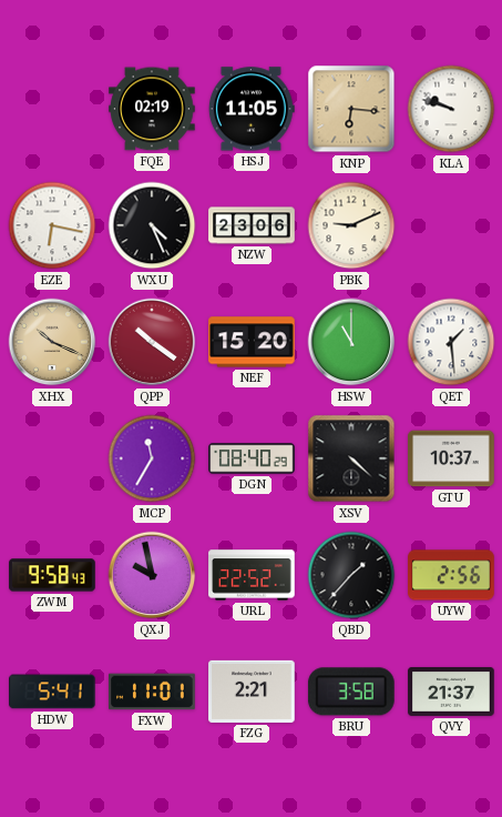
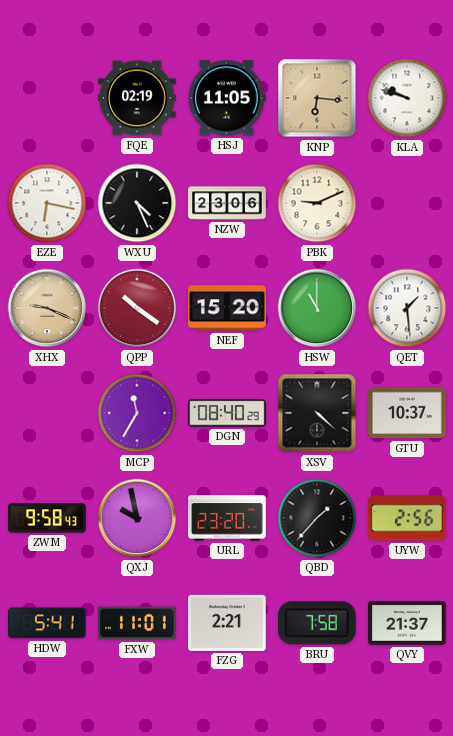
XHX: 10:19 -> 9:19
URL: 22:52 -> 23:20
BRU: 3:58 -> 7:58
